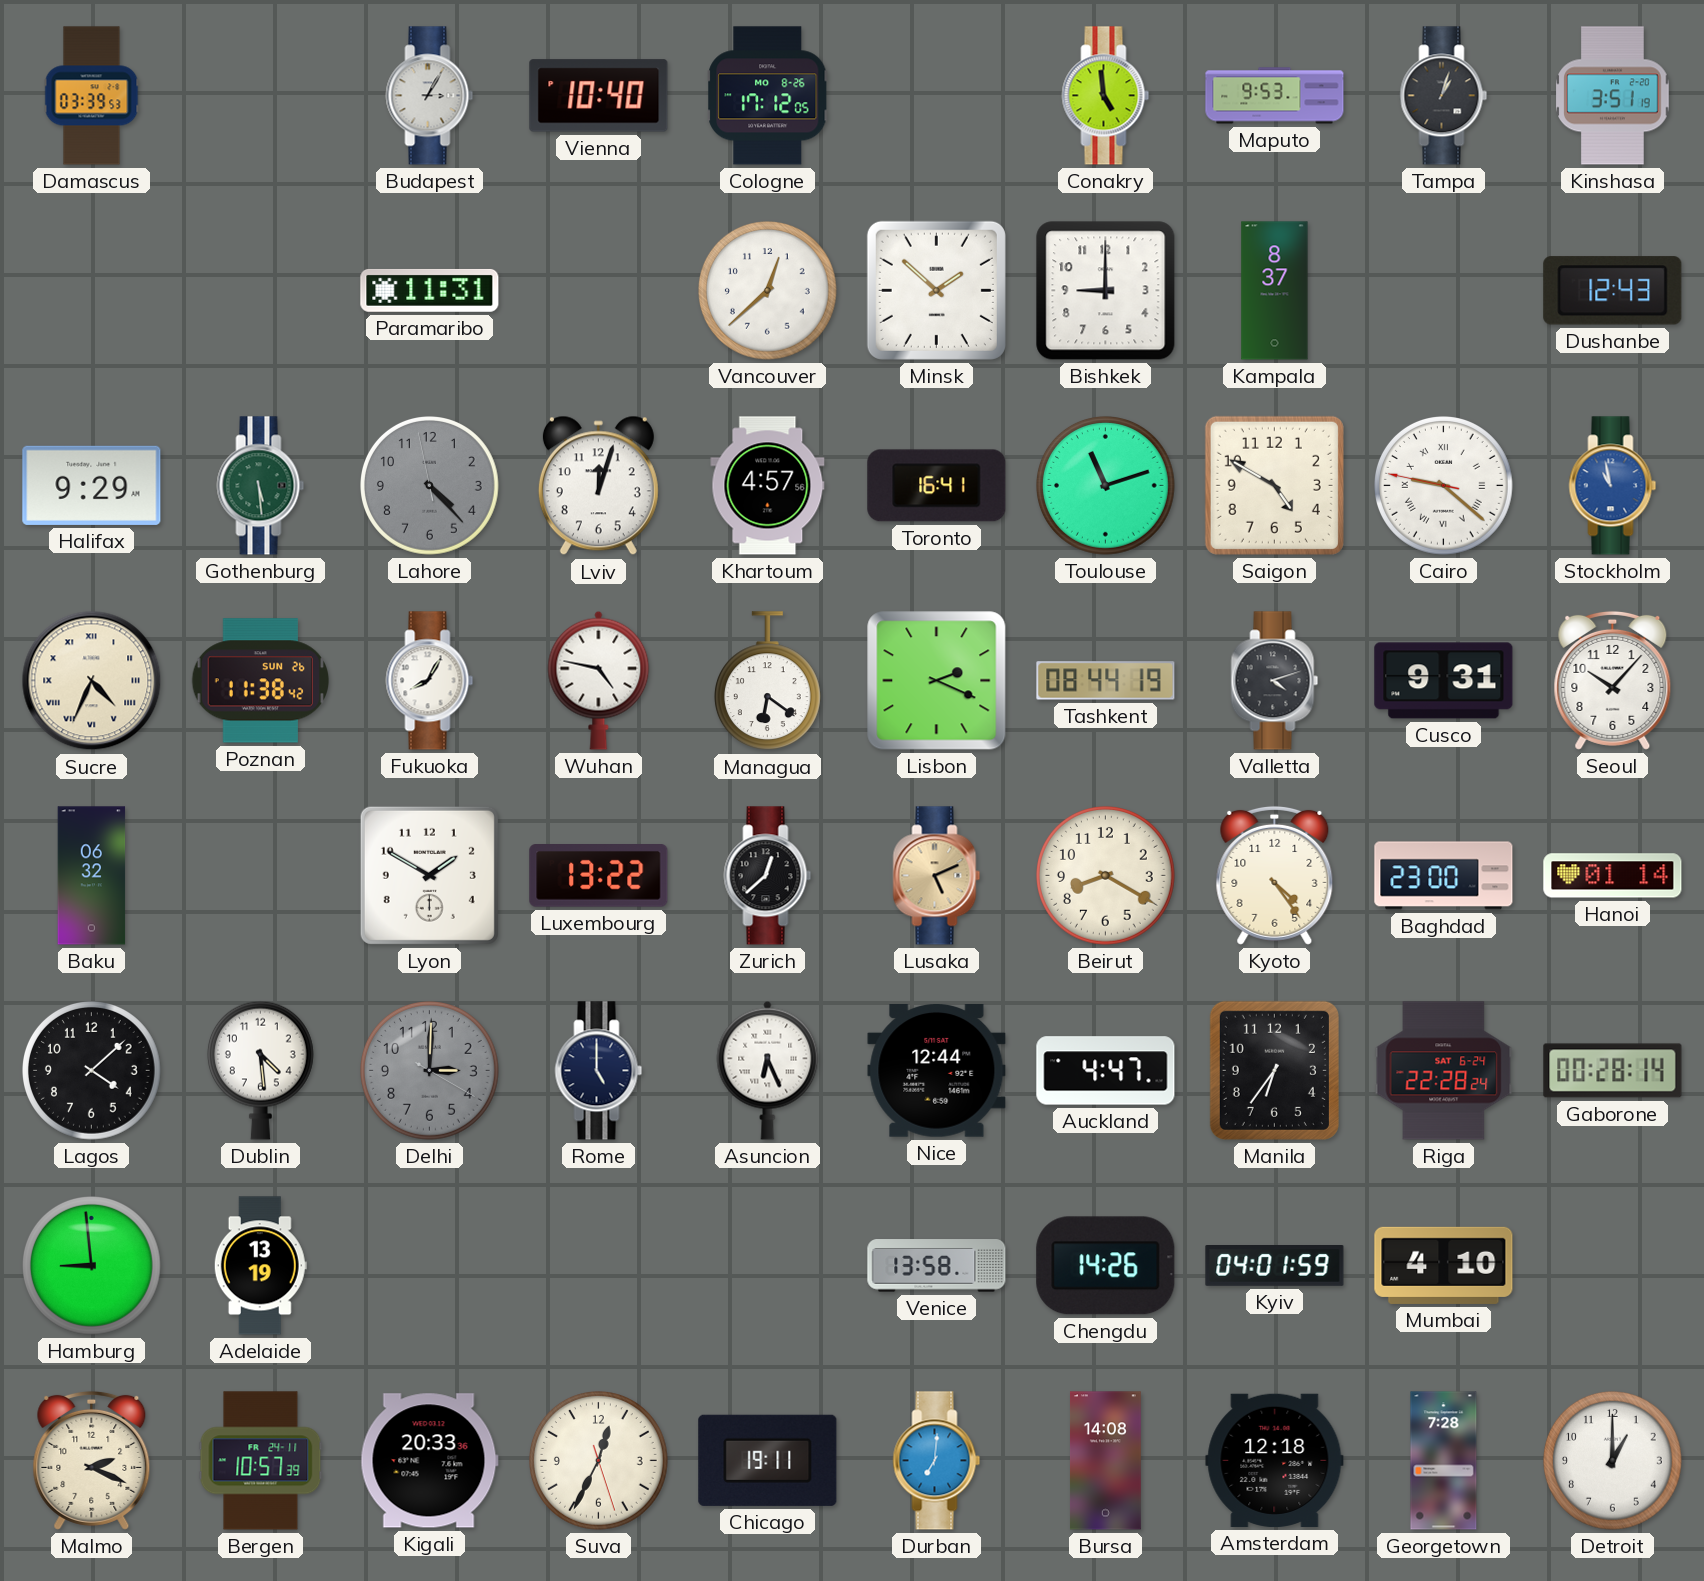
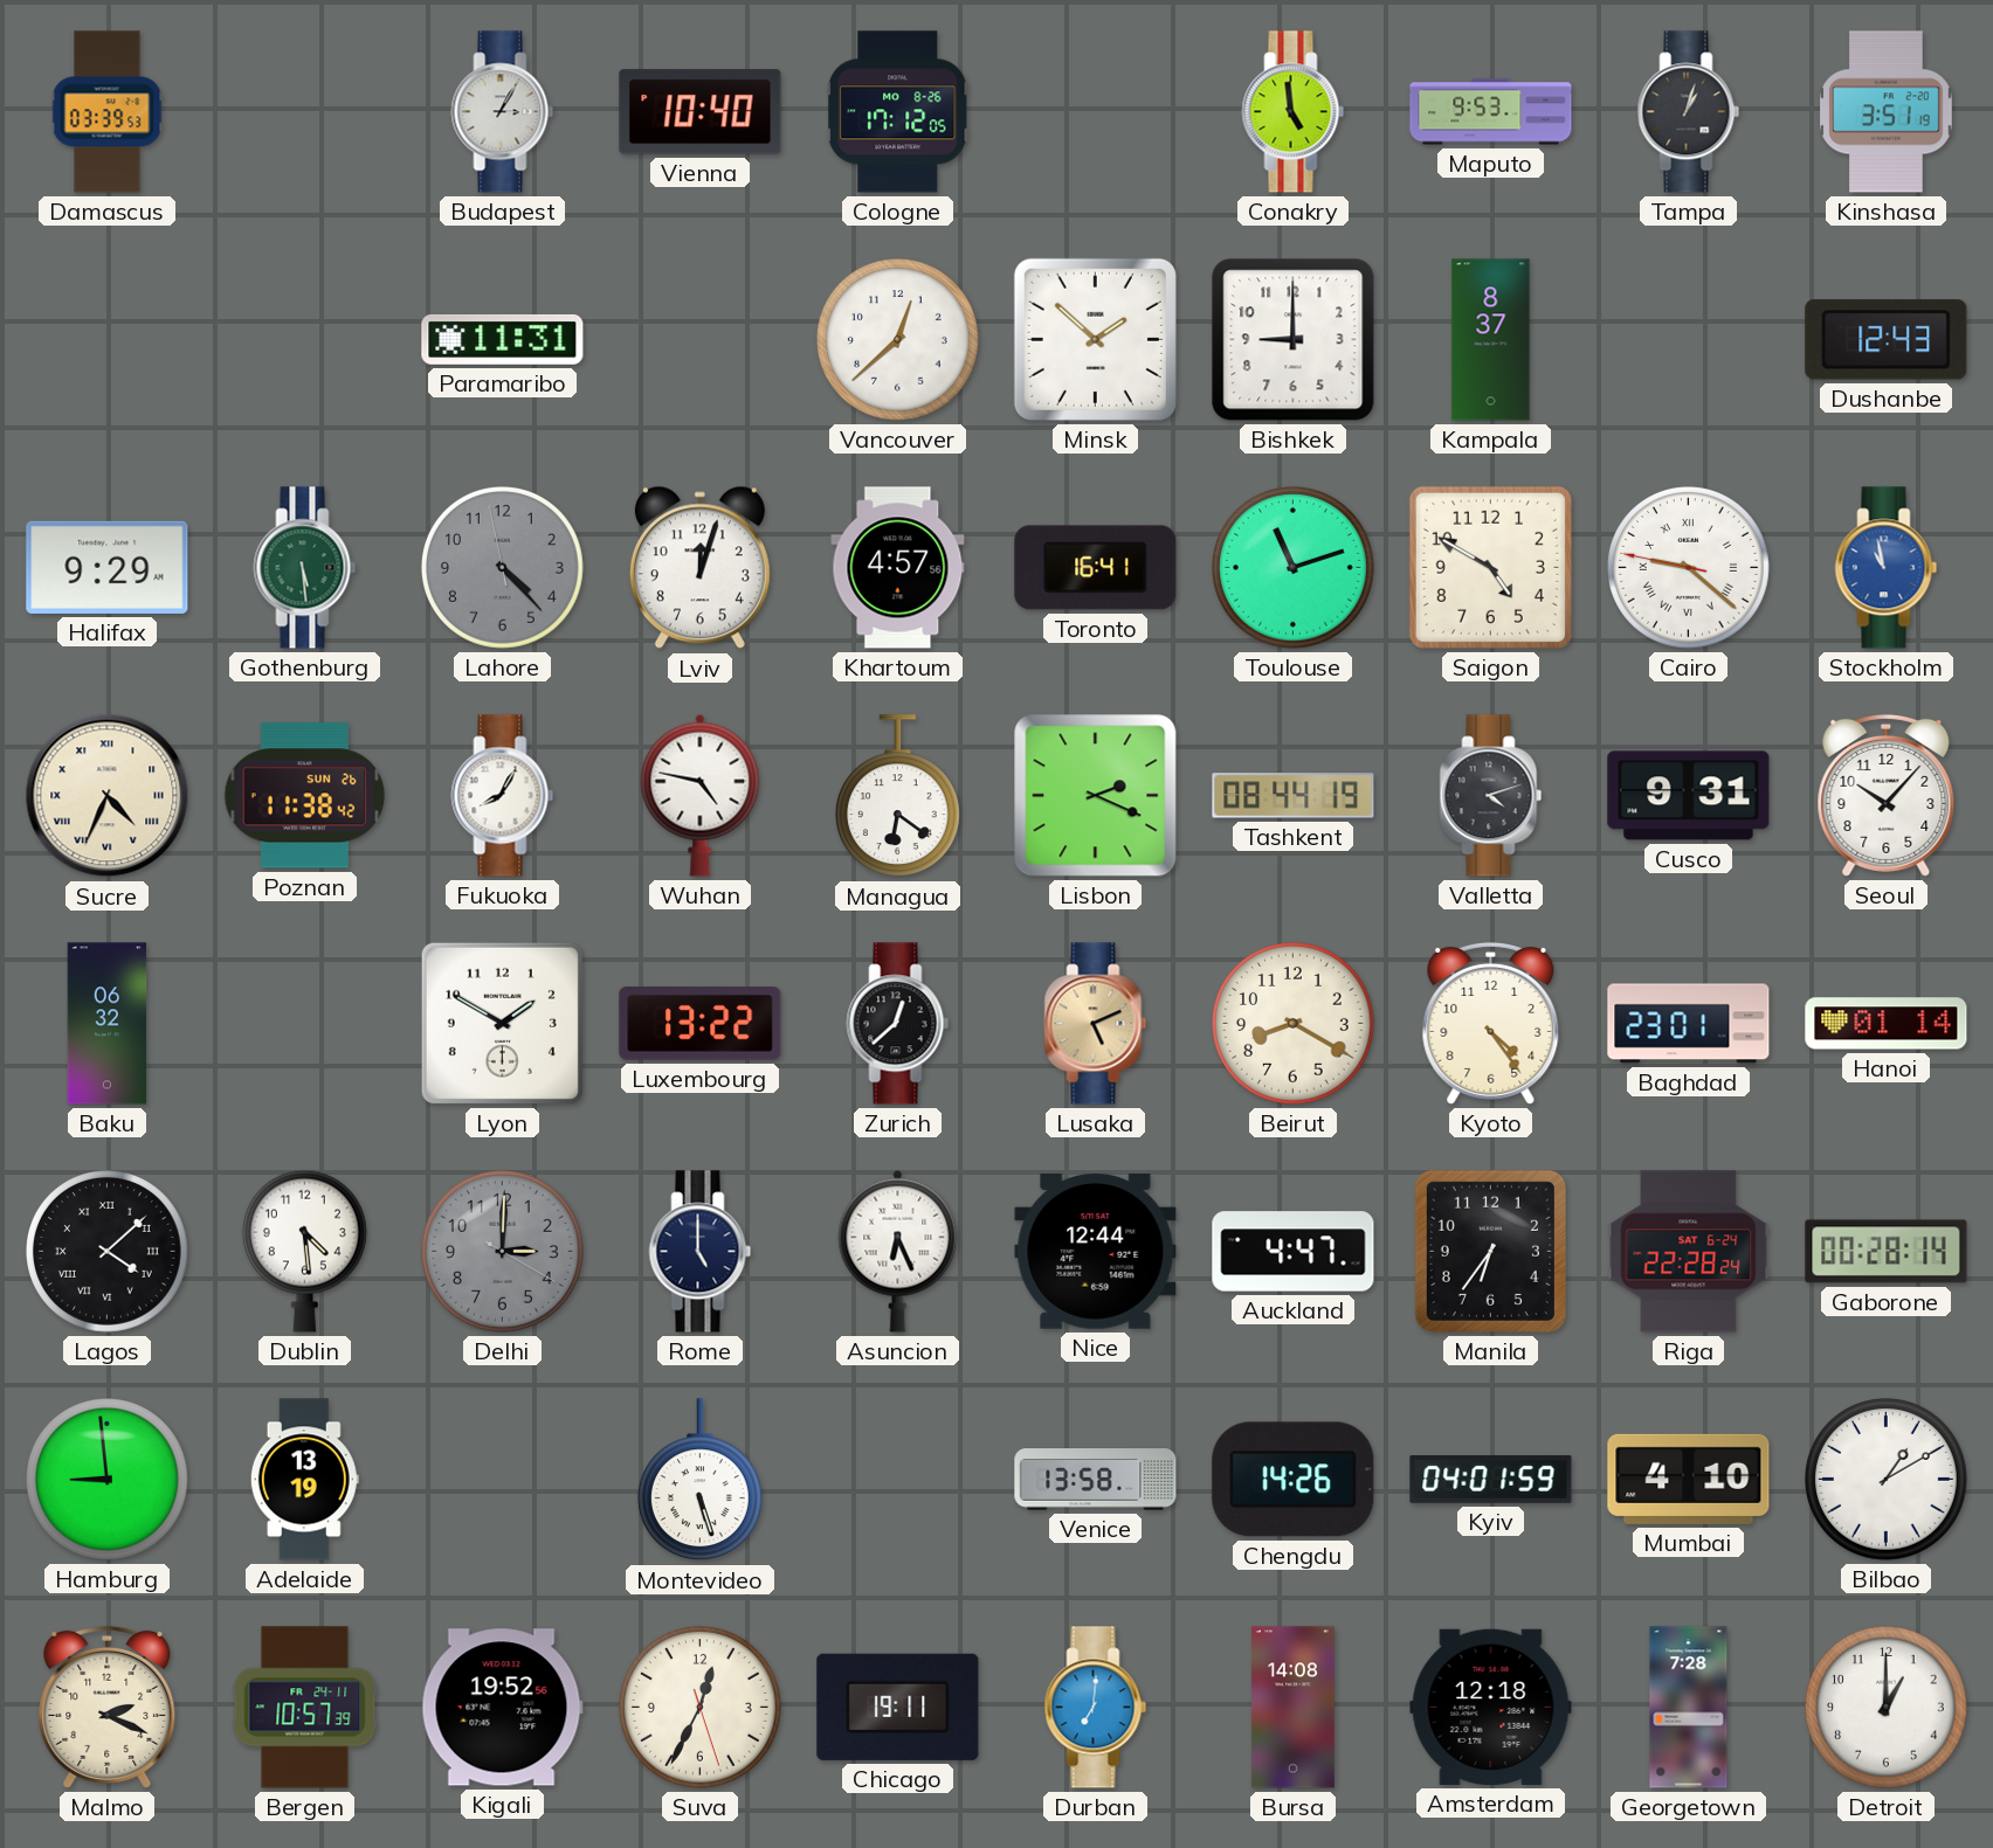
Baghdad: 23:00 -> 23:01
Lagos numerals: Arabic -> Roman
Montevideo: none -> 5:27
Bilbao: none -> 1:10
Kigali: 20:33 -> 19:52
